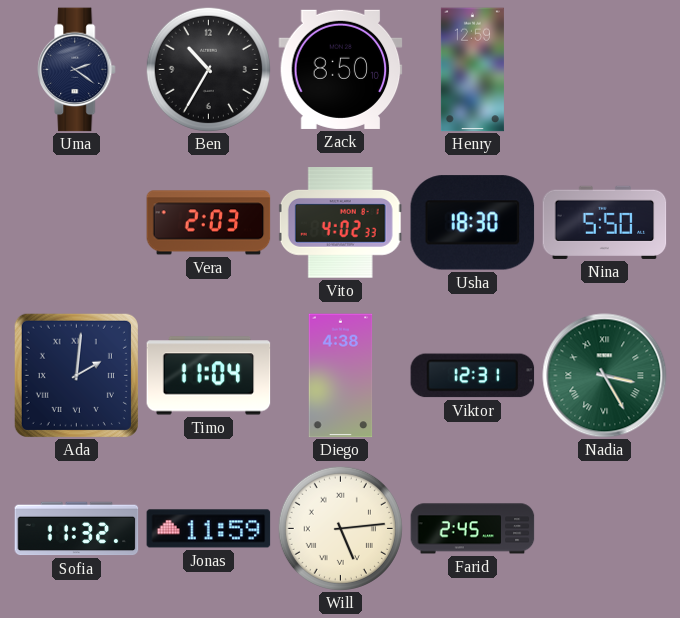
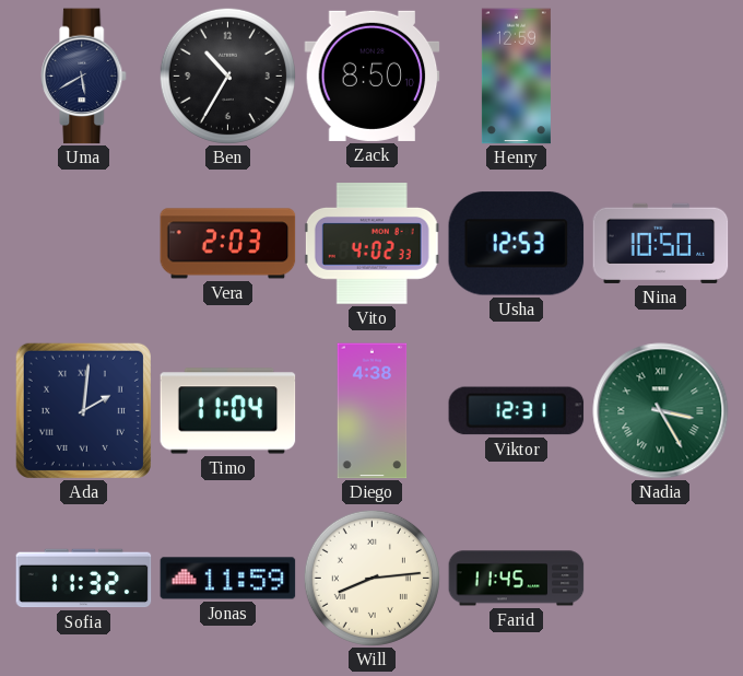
Uma: 2:21 -> 5:40
Usha: 18:30 -> 12:53
Nina: 5:50 -> 10:50
Will: 5:14 -> 8:14
Farid: 2:45 -> 11:45
